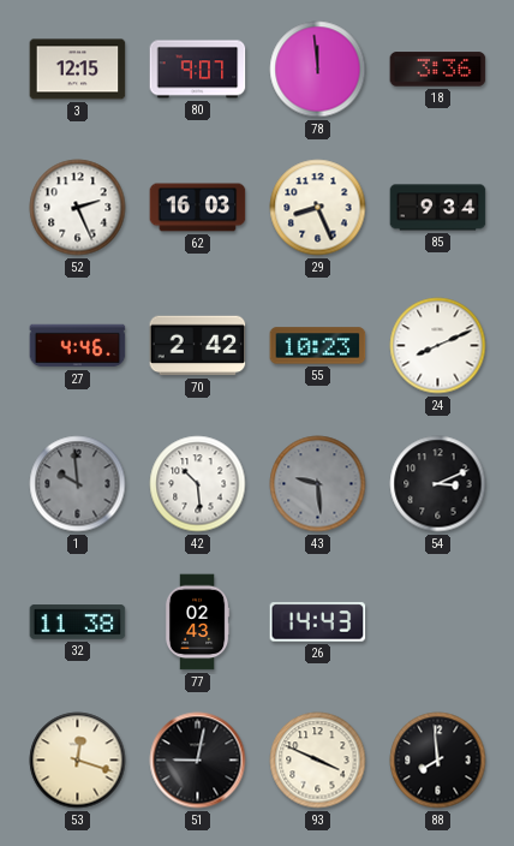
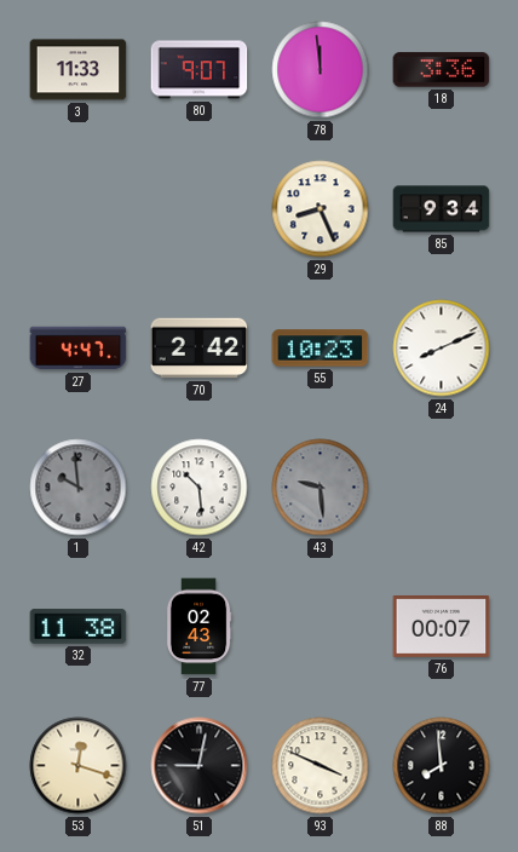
3: 12:15 -> 11:33
52: 2:26 -> none
62: 16:03 -> none
27: 4:46 -> 4:47
54: 3:11 -> none
26: 14:43 -> none
76: none -> 00:07
